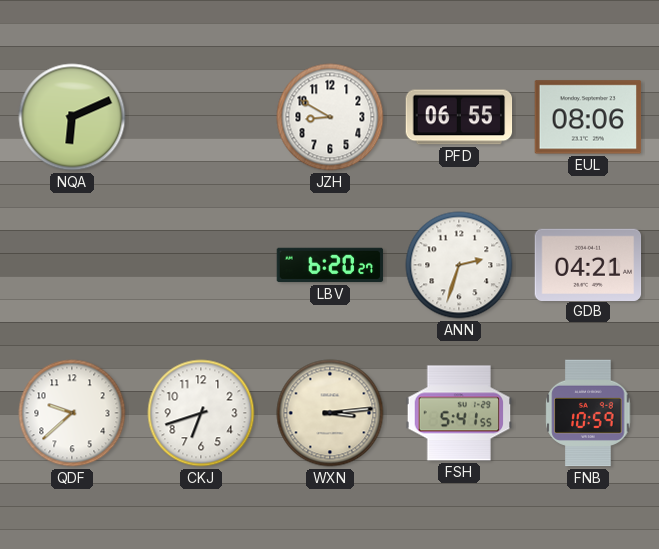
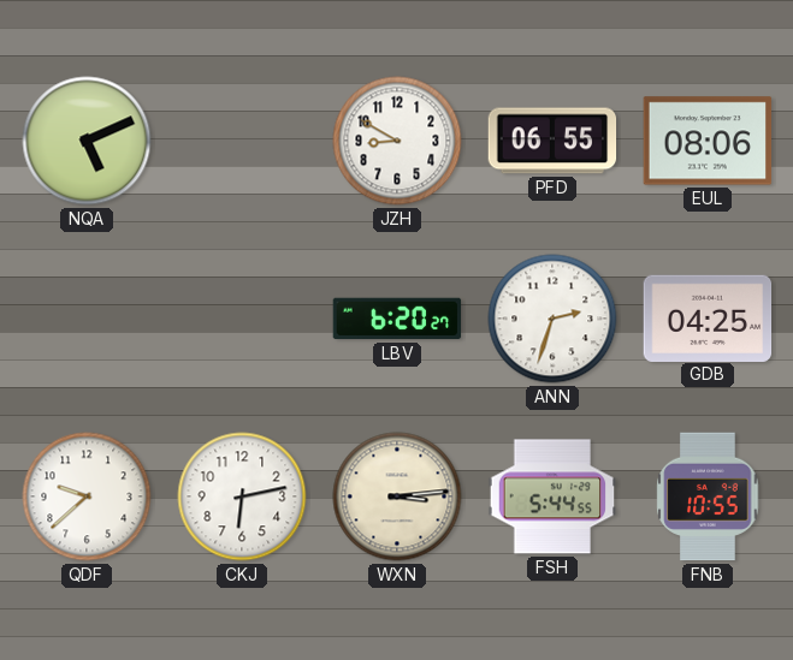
NQA: 6:11 -> 5:11
GDB: 04:21 -> 04:25
CKJ: 6:42 -> 6:13
FSH: 5:41 -> 5:44
FNB: 10:59 -> 10:55
